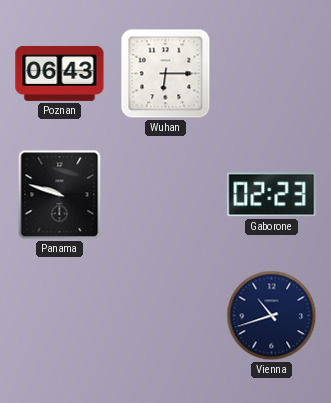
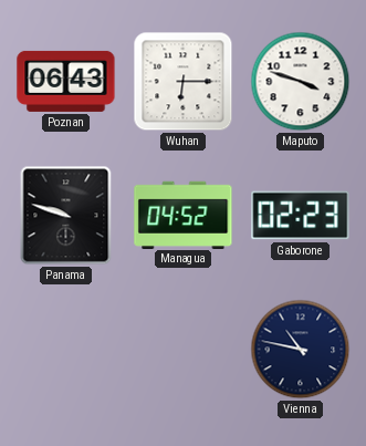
Maputo: none -> 3:48
Managua: none -> 04:52
Vienna: 10:42 -> 10:47
